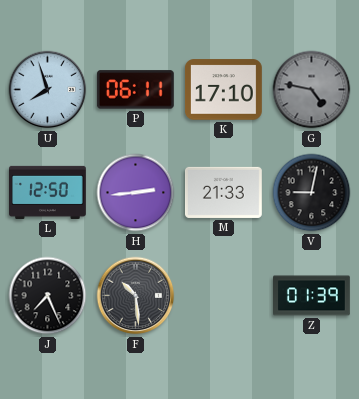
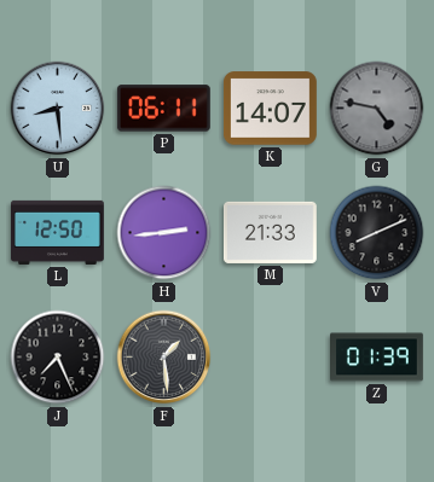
U: 7:57 -> 8:29
K: 17:10 -> 14:07
V: 9:02 -> 8:11
F: 10:29 -> 1:29
